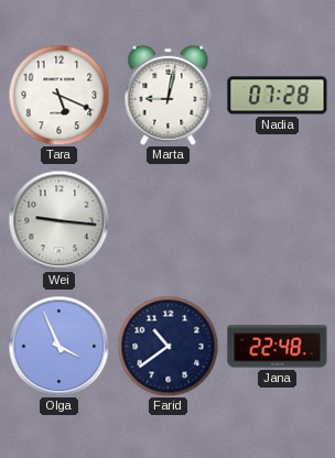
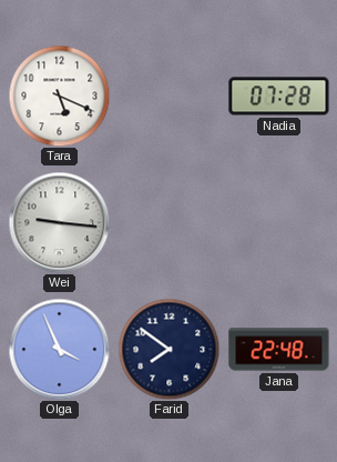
Marta: 9:02 -> none
Farid: 10:39 -> 7:51
